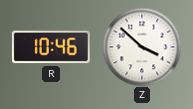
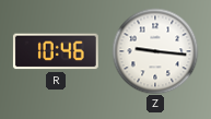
Z: 3:52 -> 9:16
